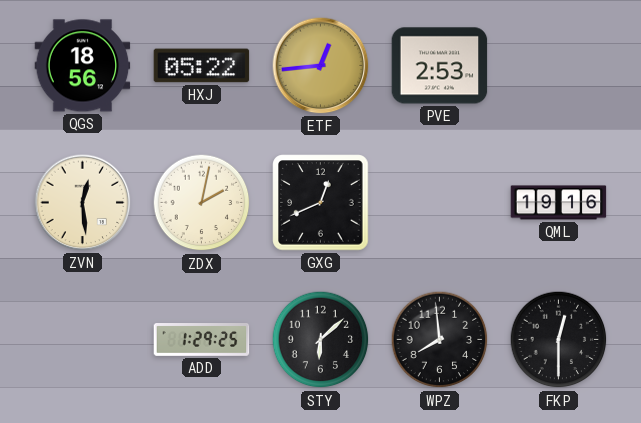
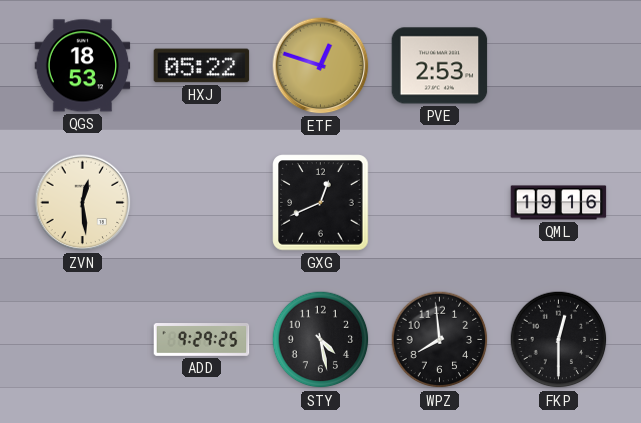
QGS: 18:56 -> 18:53
ETF: 12:44 -> 12:48
ZDX: 2:02 -> none
ADD: 1:29 -> 9:29
STY: 6:08 -> 4:28
